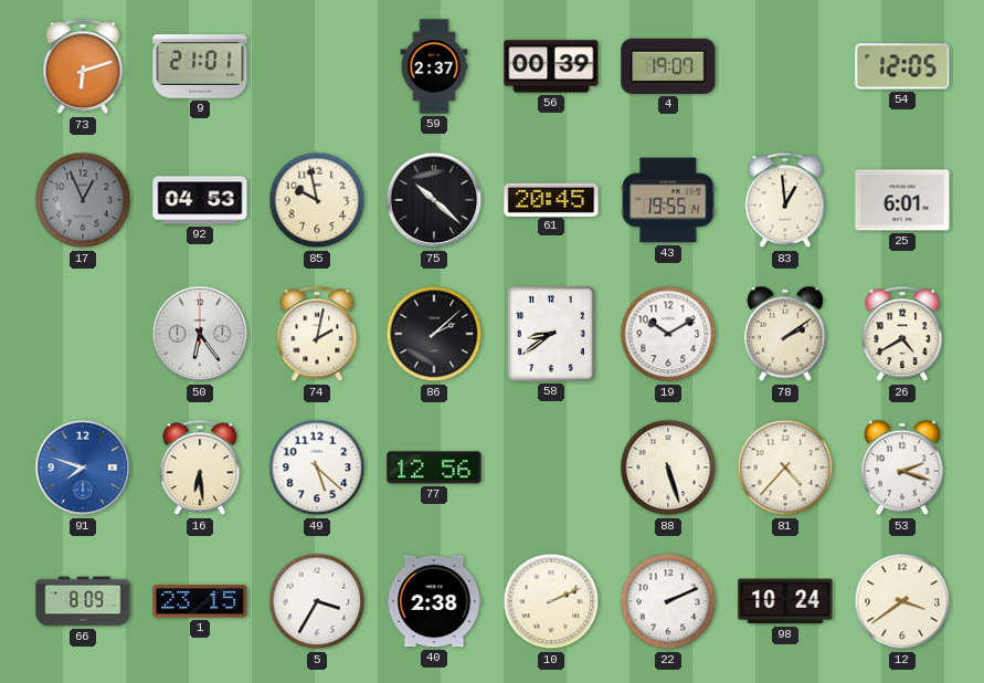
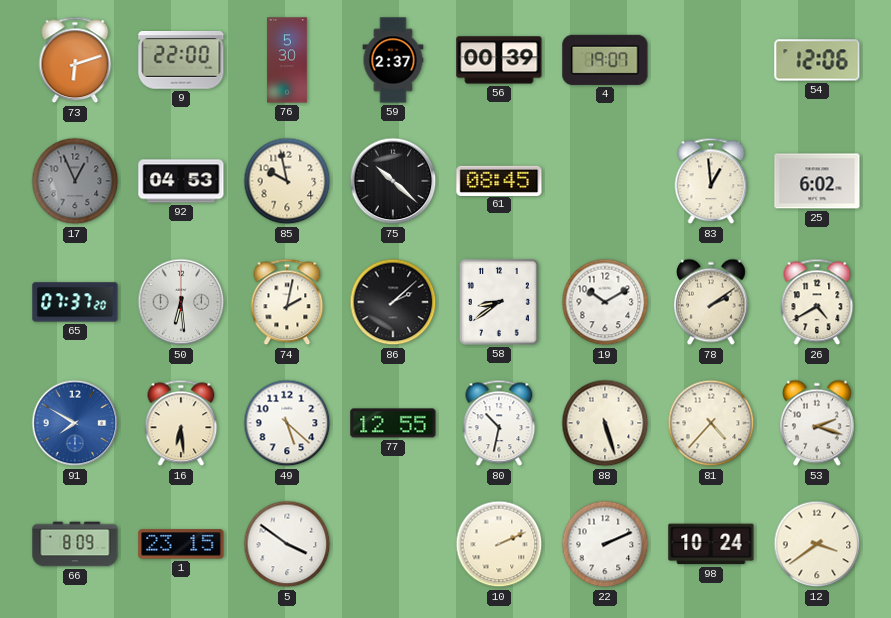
9: 21:01 -> 22:00
76: none -> 5:30
54: 12:05 -> 12:06
61: 20:45 -> 08:45
43: 19:55 -> none
25: 6:01 -> 6:02
65: none -> 07:37
50: 6:24 -> 6:29
91: 7:48 -> 7:50
77: 12:56 -> 12:55
80: none -> 10:32
5: 3:35 -> 3:51
40: 2:38 -> none
